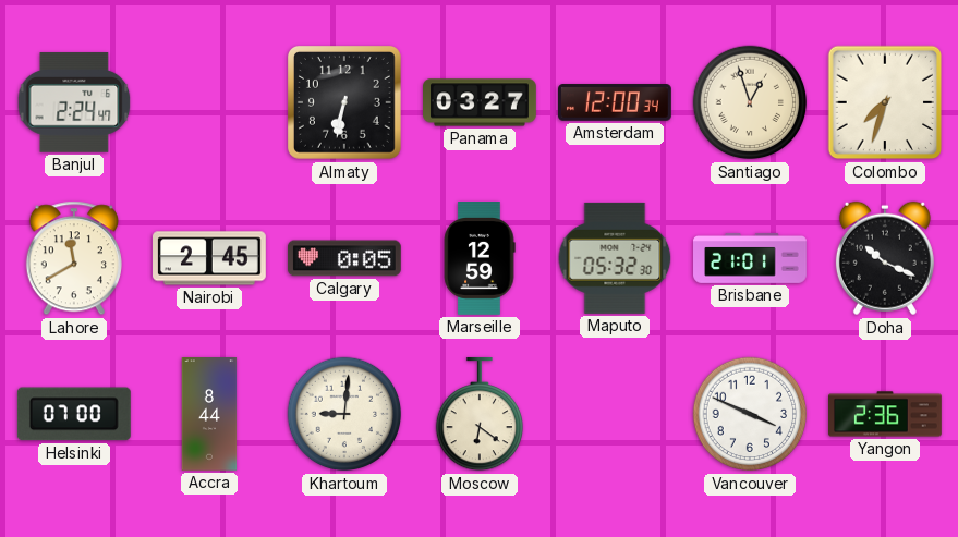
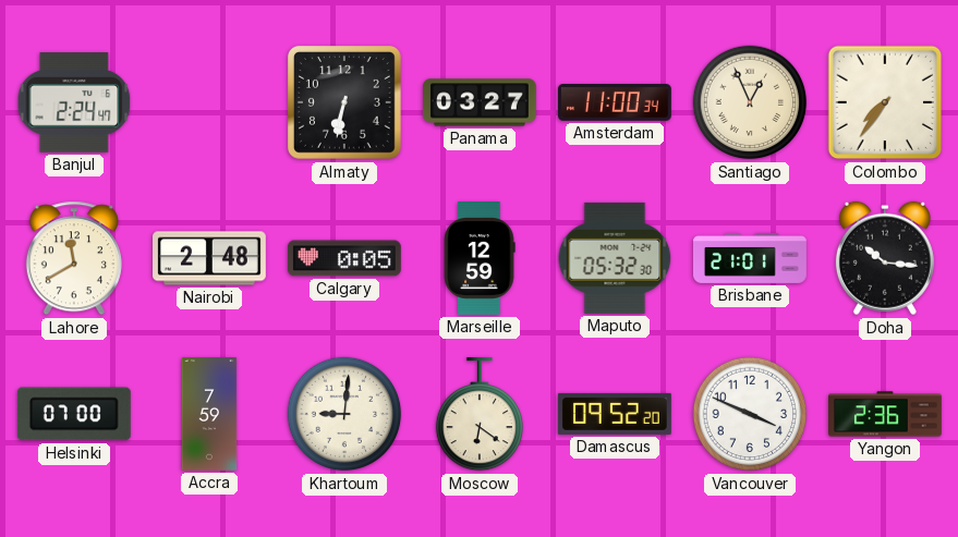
Amsterdam: 12:00 -> 11:00
Santiago: 12:57 -> 12:56
Colombo: 7:33 -> 7:36
Nairobi: 2:45 -> 2:48
Doha: 10:19 -> 10:16
Accra: 8:44 -> 7:59
Damascus: none -> 09:52
